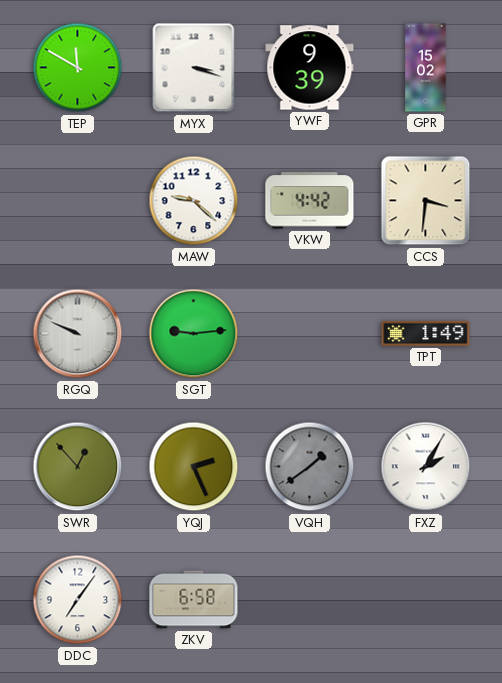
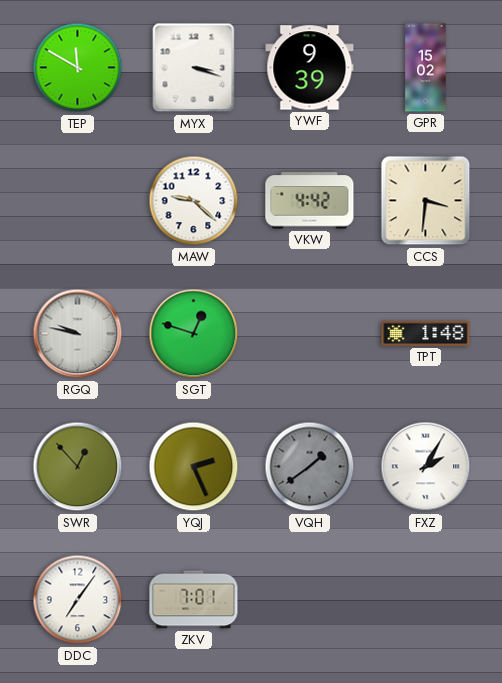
RGQ: 9:49 -> 9:47
SGT: 9:14 -> 12:48
TPT: 1:49 -> 1:48
ZKV: 6:58 -> 7:01
